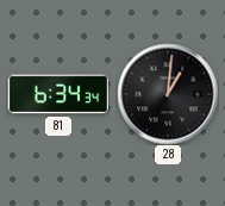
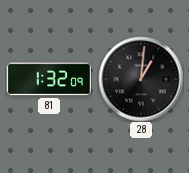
81: 6:34 -> 1:32
